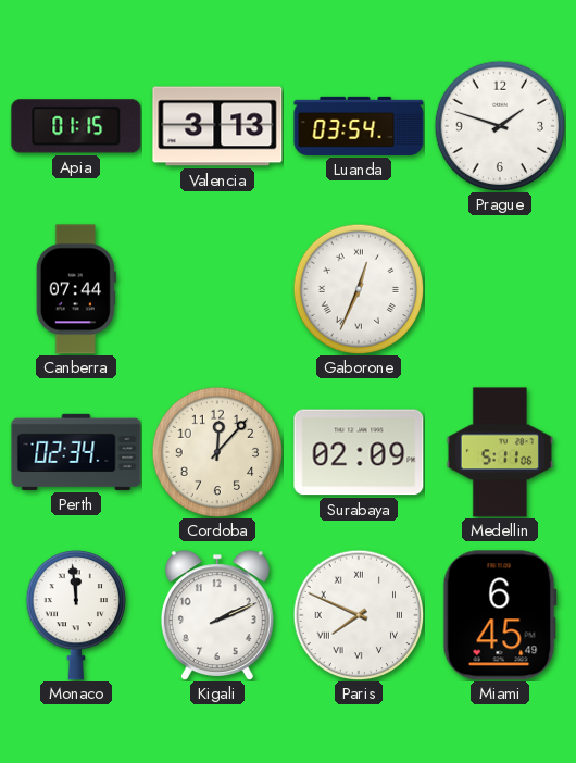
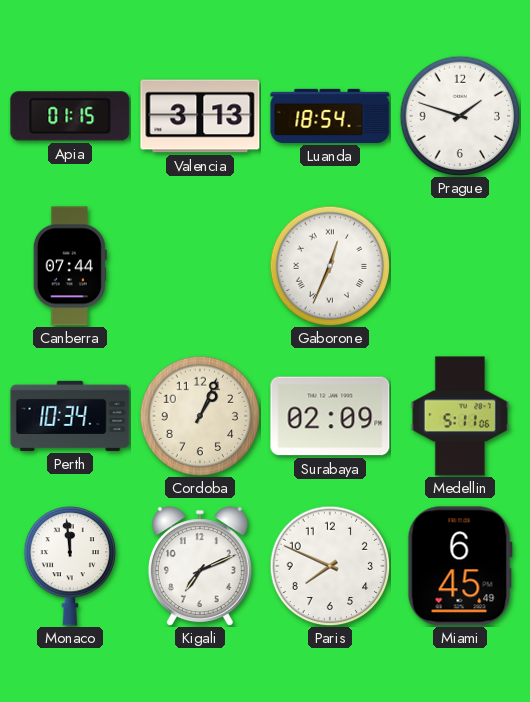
Luanda: 03:54 -> 18:54
Perth: 02:34 -> 10:34
Cordoba: 12:07 -> 1:04
Kigali: 2:11 -> 7:11
Paris numerals: Roman -> Arabic
